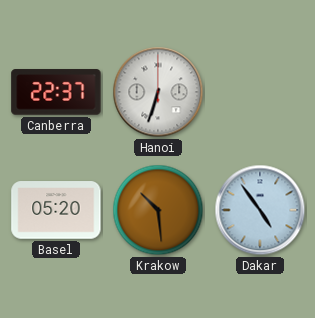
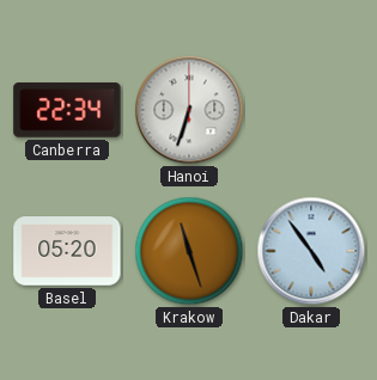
Canberra: 22:37 -> 22:34
Krakow: 10:29 -> 11:27
